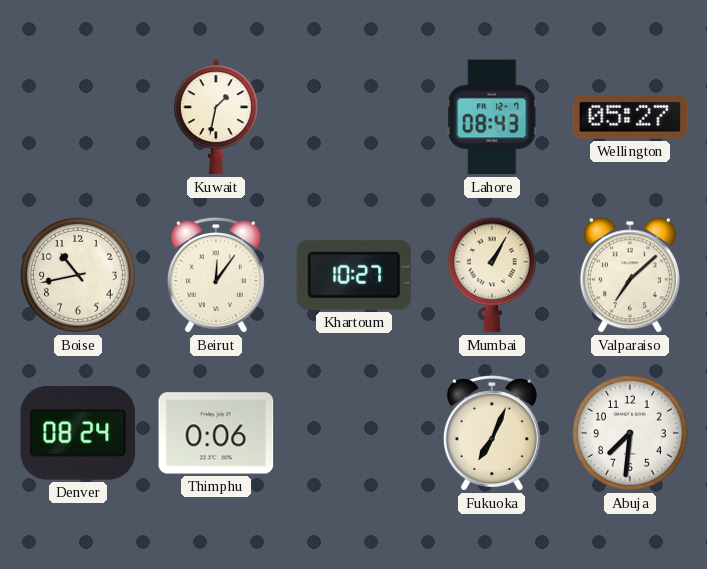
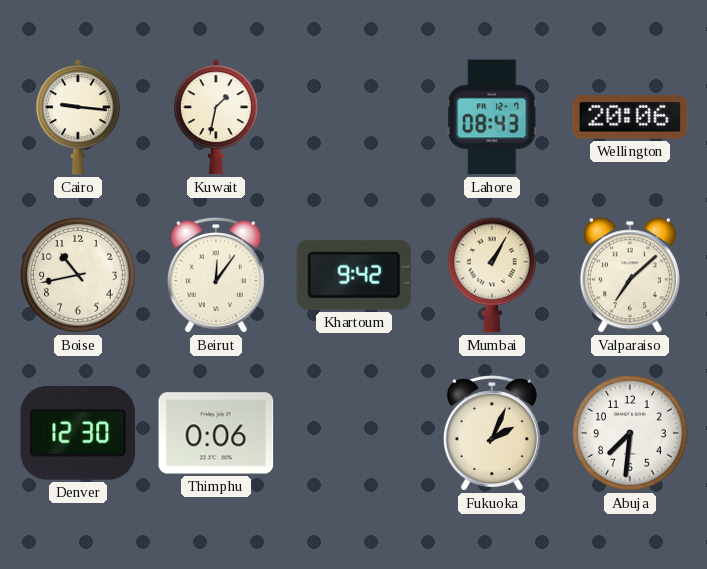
Cairo: none -> 9:16
Wellington: 05:27 -> 20:06
Khartoum: 10:27 -> 9:42
Denver: 08:24 -> 12:30
Fukuoka: 7:04 -> 2:04
